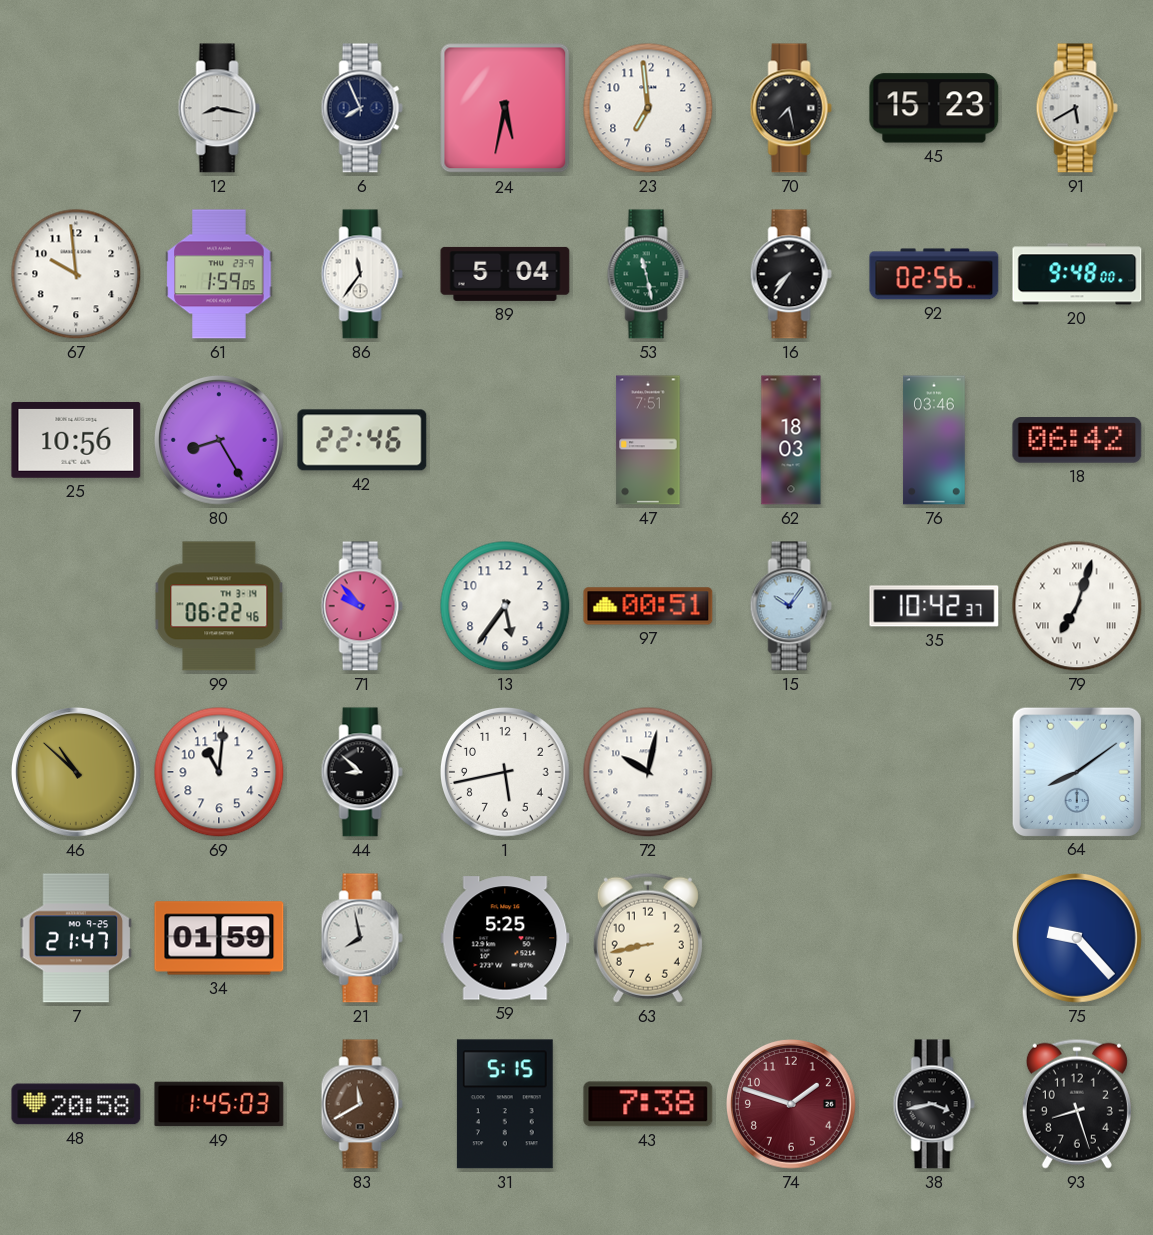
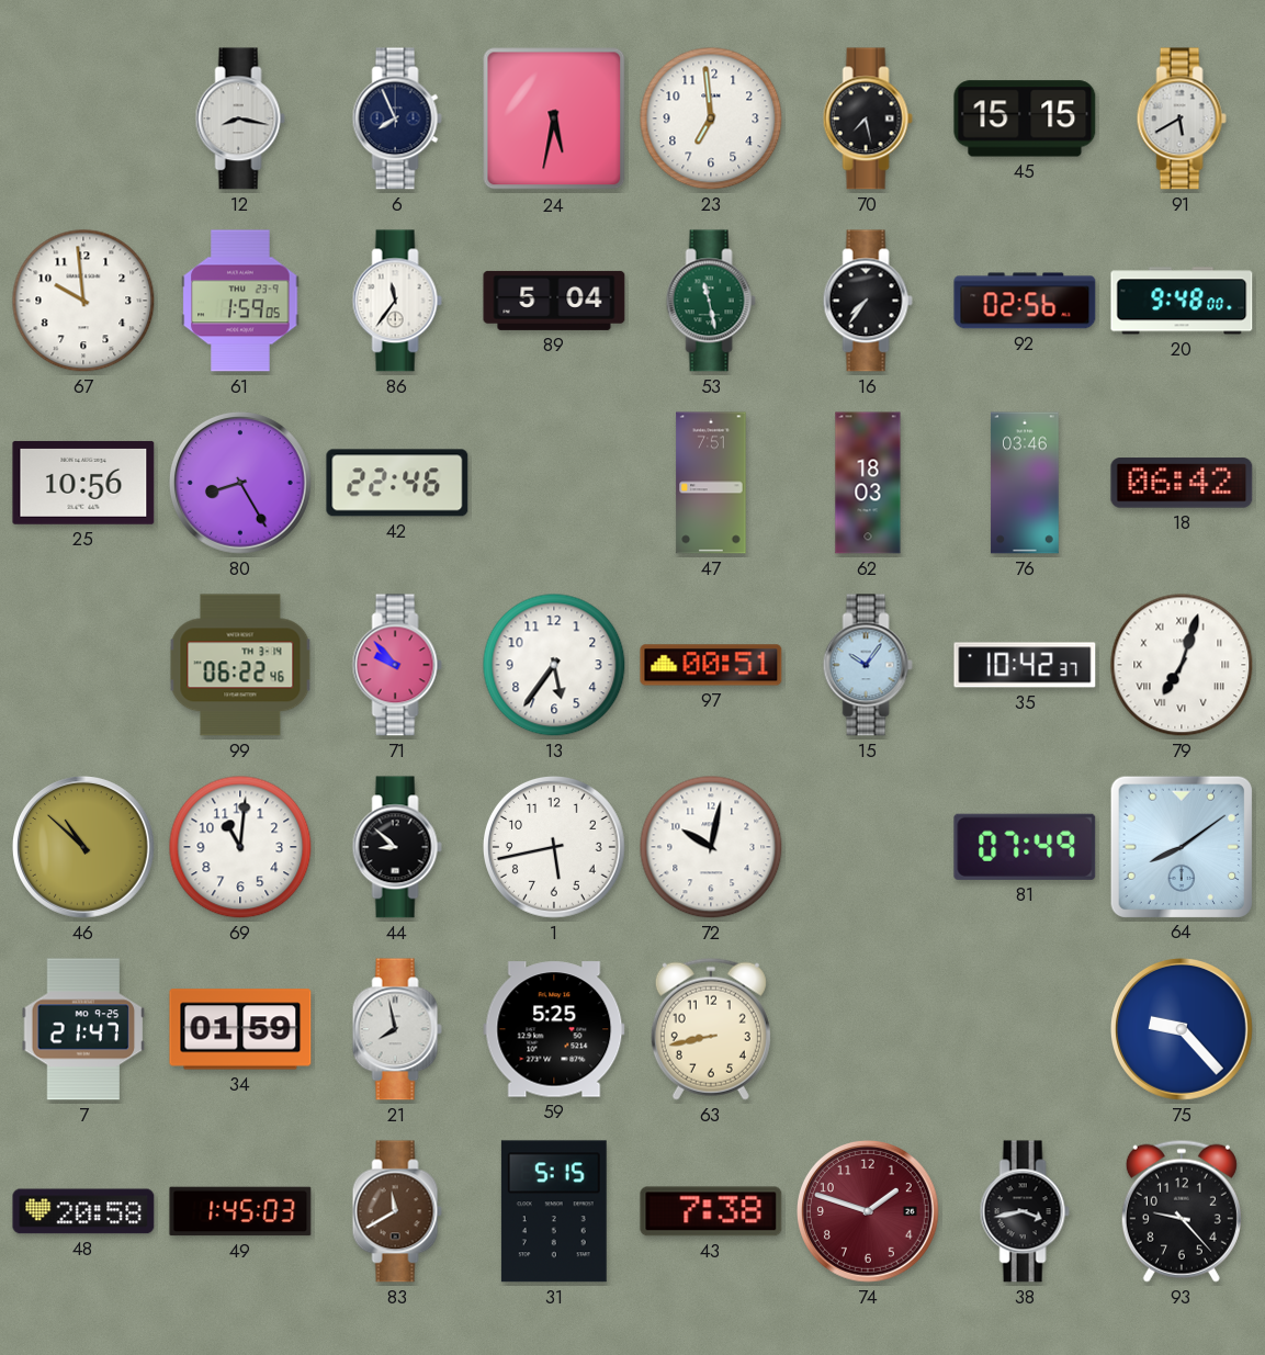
45: 15:23 -> 15:15
81: none -> 07:49
93: 8:27 -> 9:23
